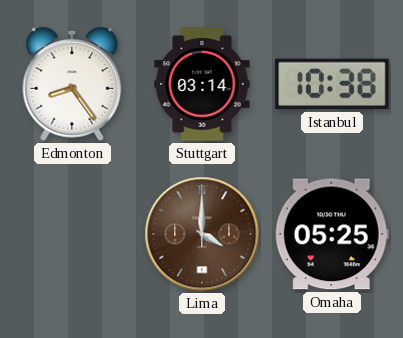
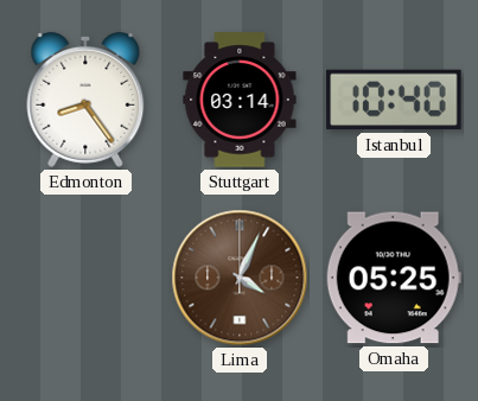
Istanbul: 10:38 -> 10:40
Lima: 4:00 -> 4:04
